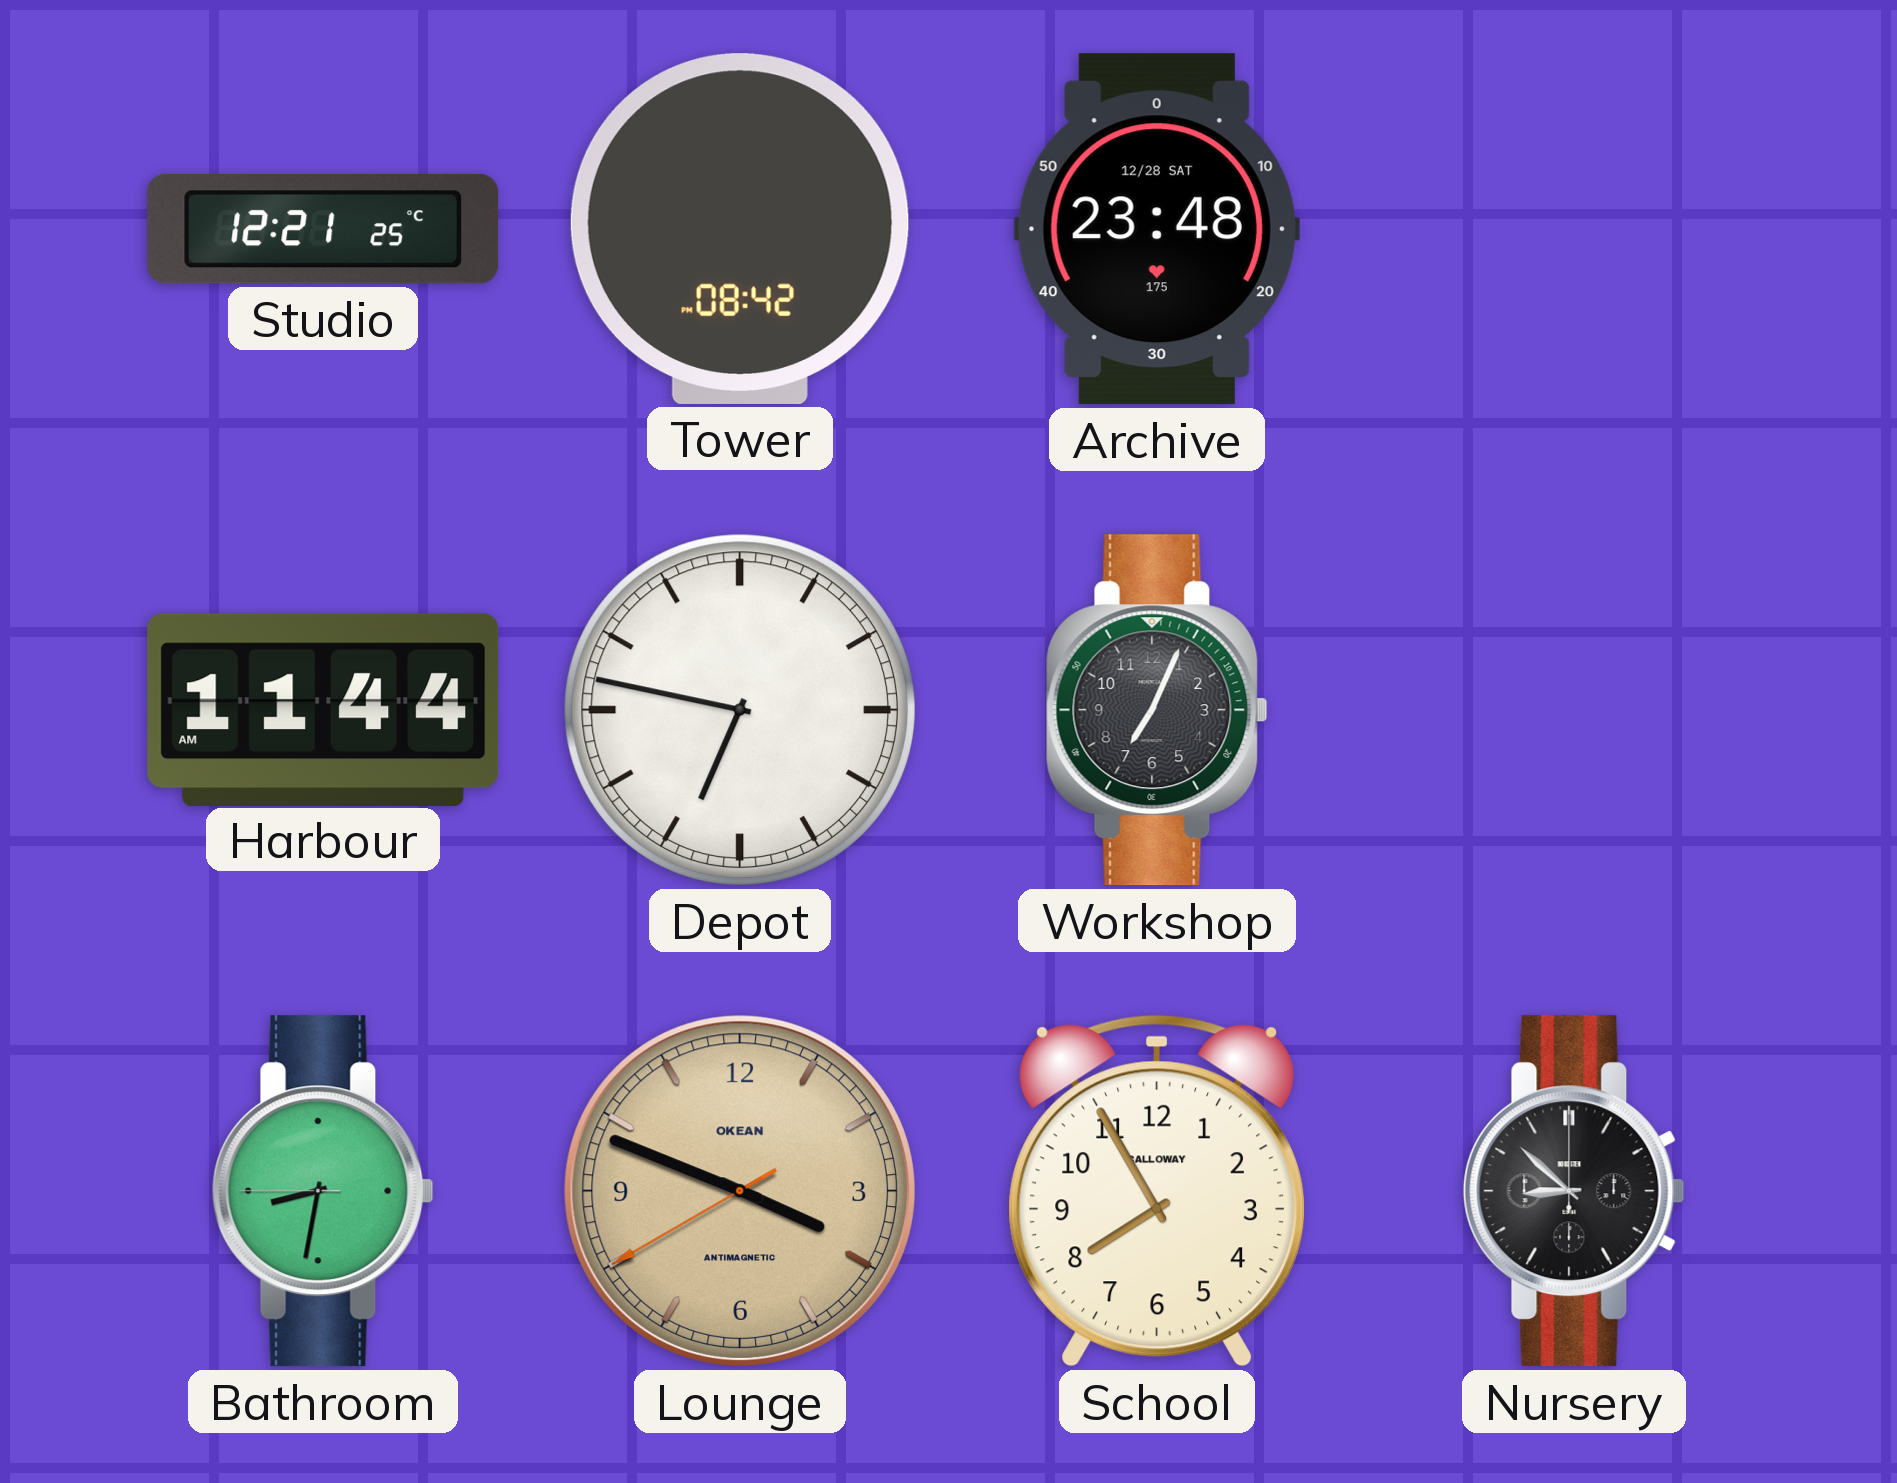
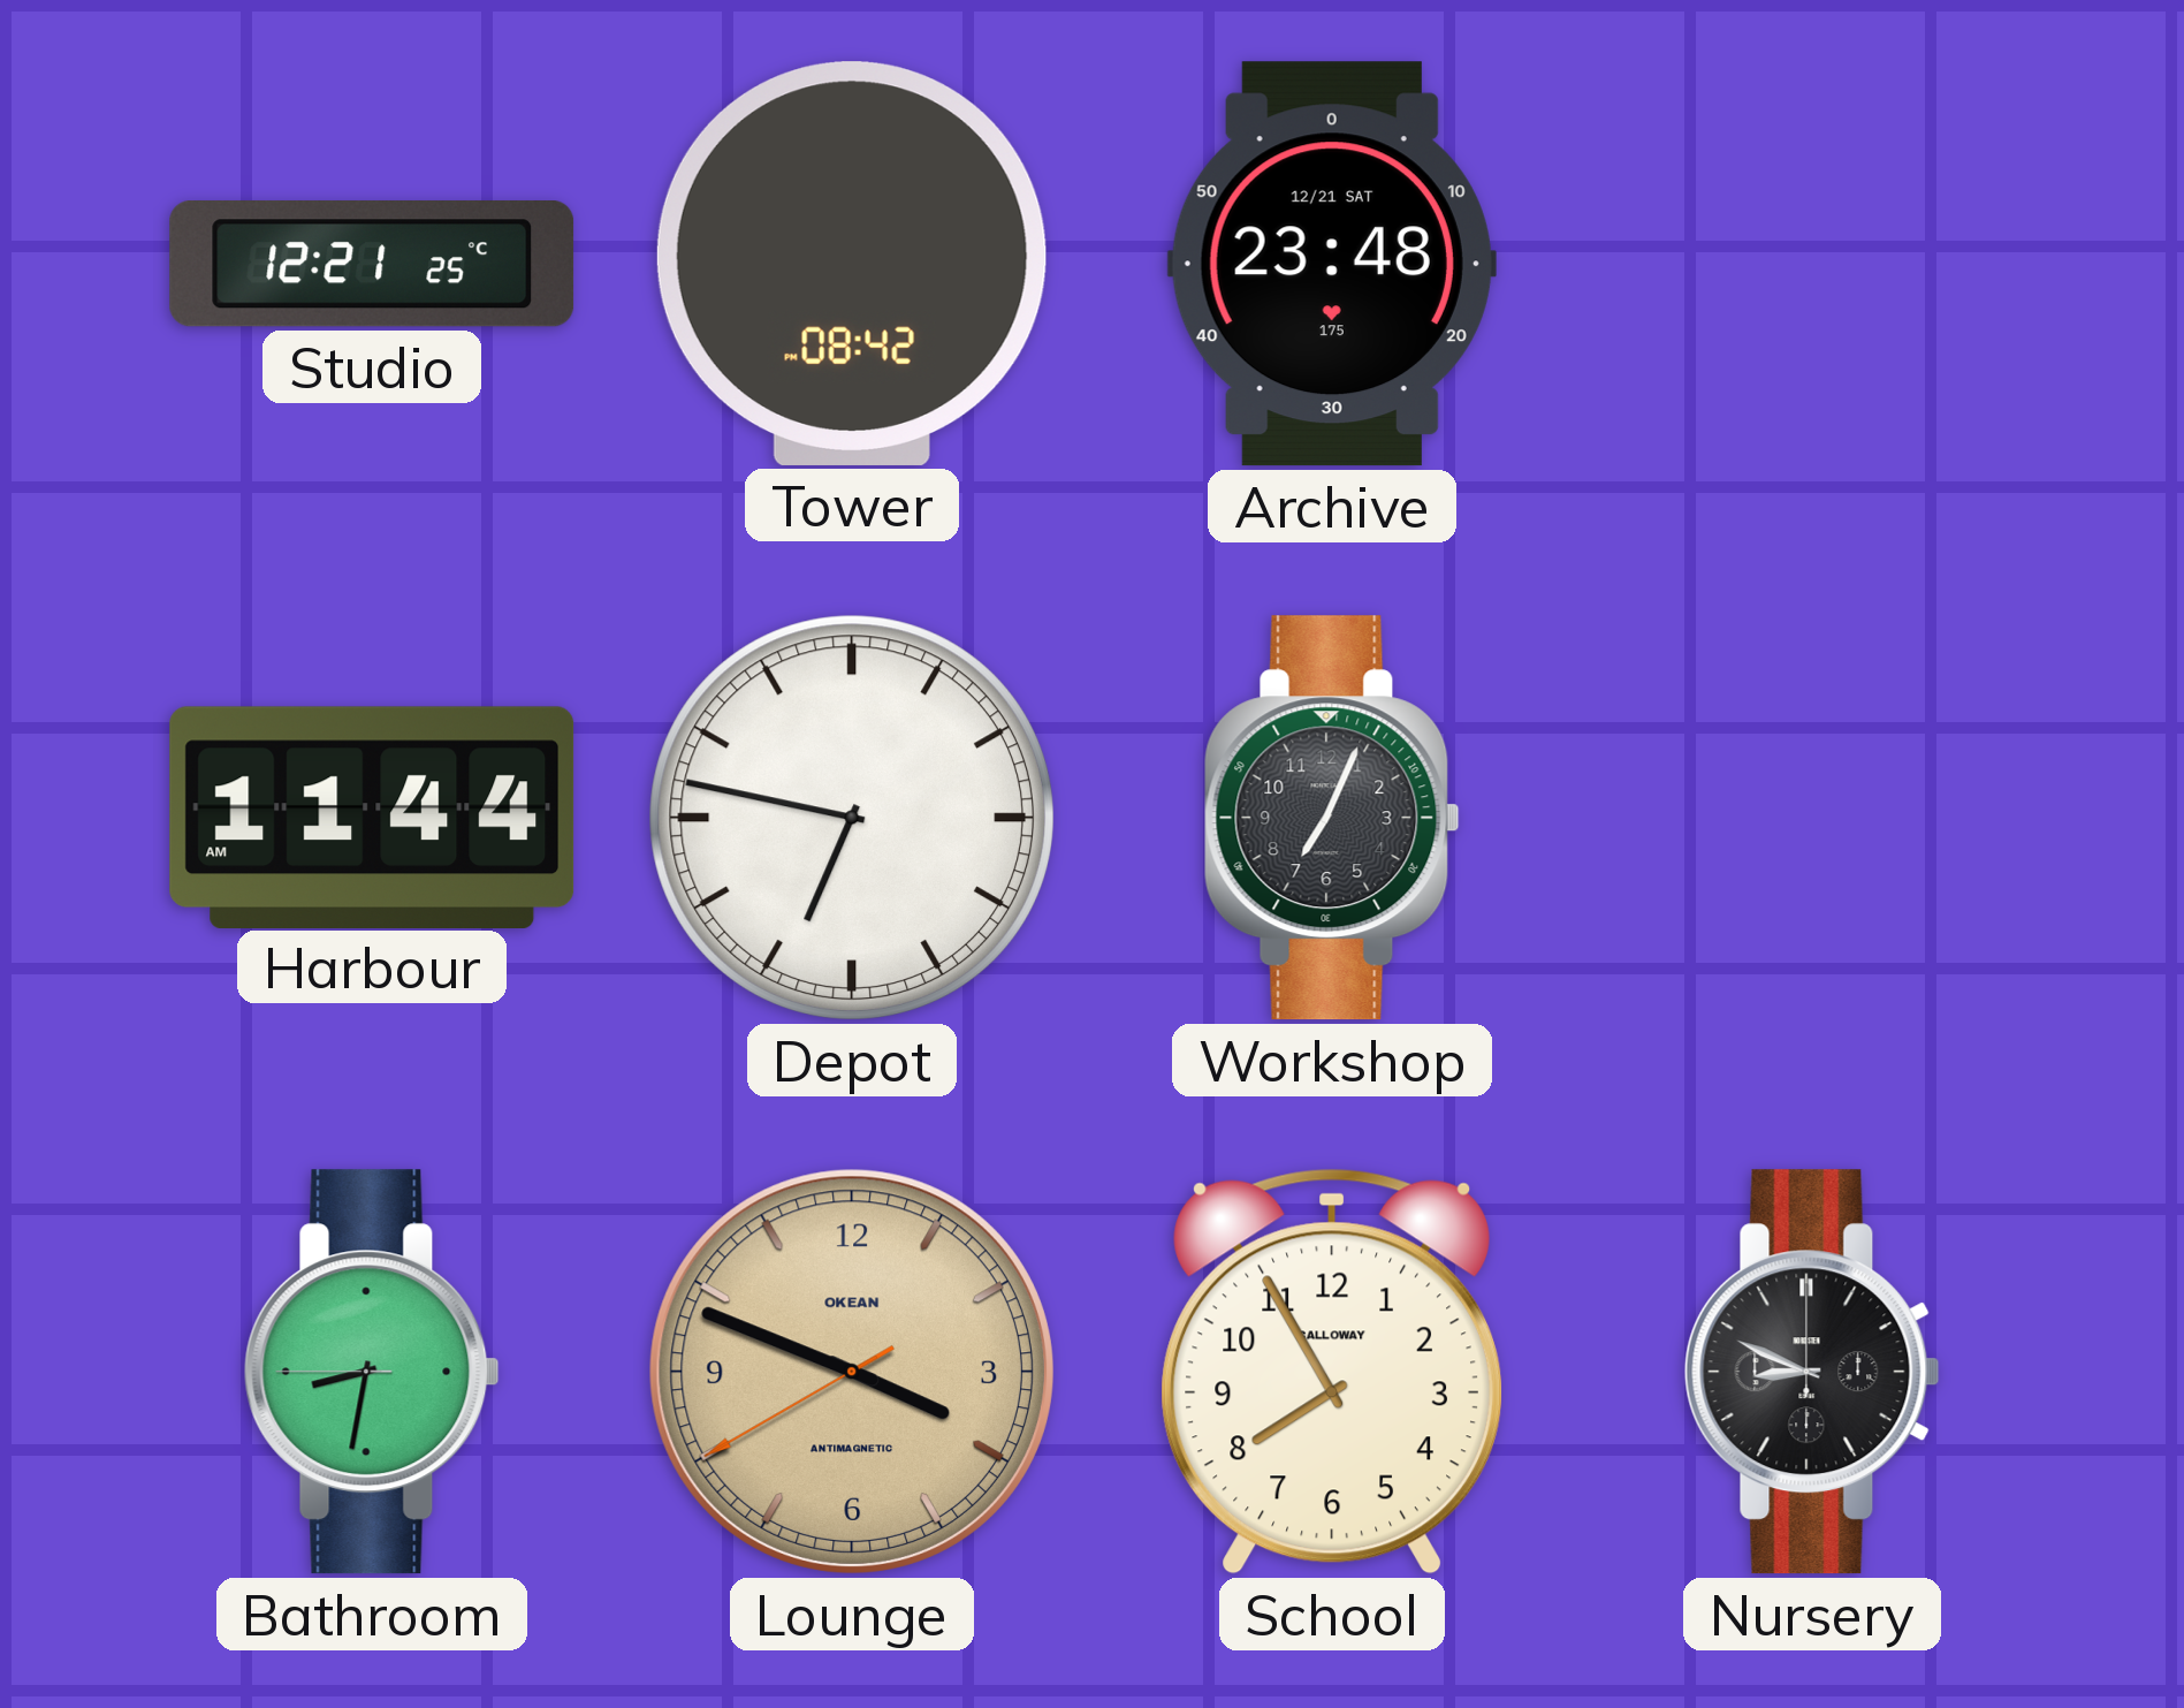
Archive date: 12/28 SAT -> 12/21 SAT
Nursery: 8:52 -> 8:49
